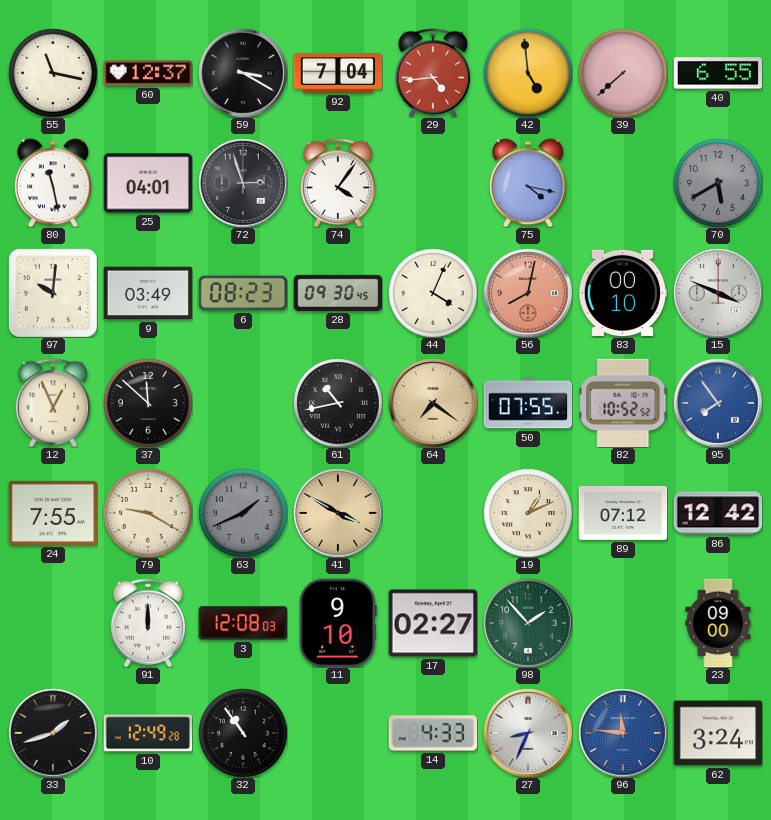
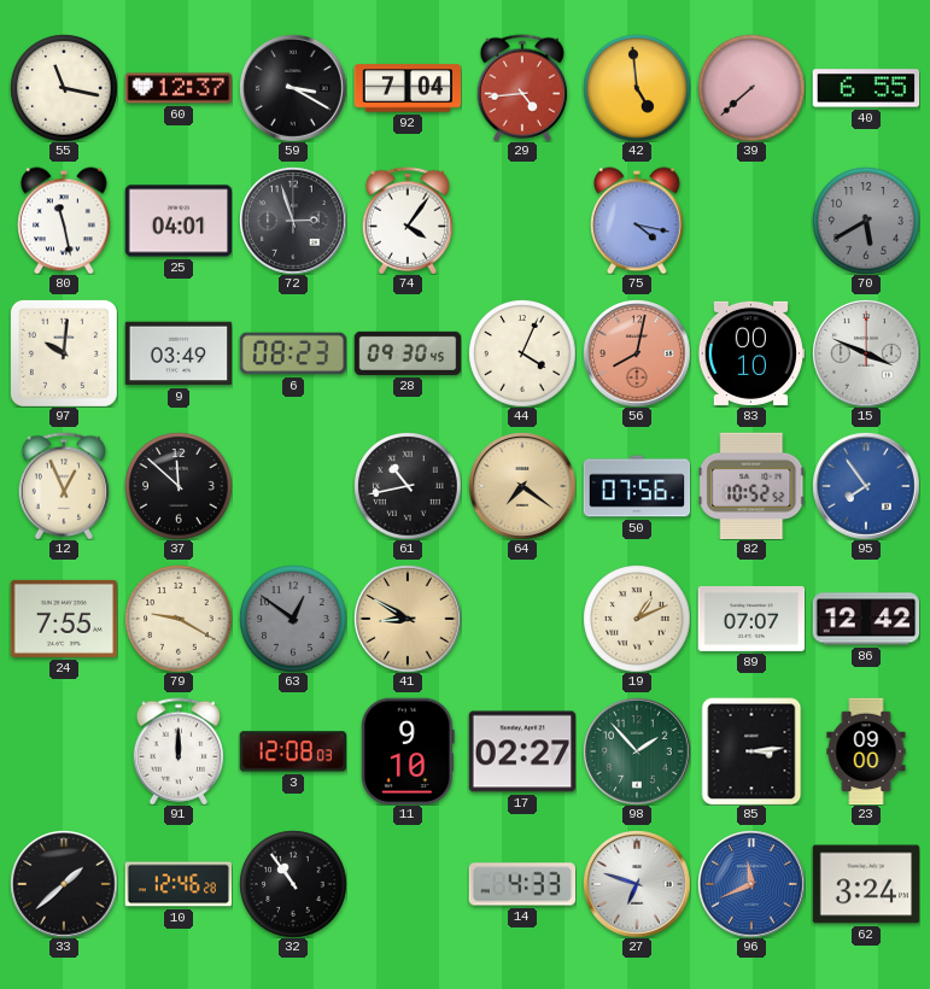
50: 07:55 -> 07:56
63: 1:41 -> 12:51
41: 3:50 -> 8:50
89: 07:12 -> 07:07
85: none -> 3:14
33: 1:42 -> 1:38
10: 12:49 -> 12:46
27: 8:34 -> 6:48
96: 11:46 -> 11:41
